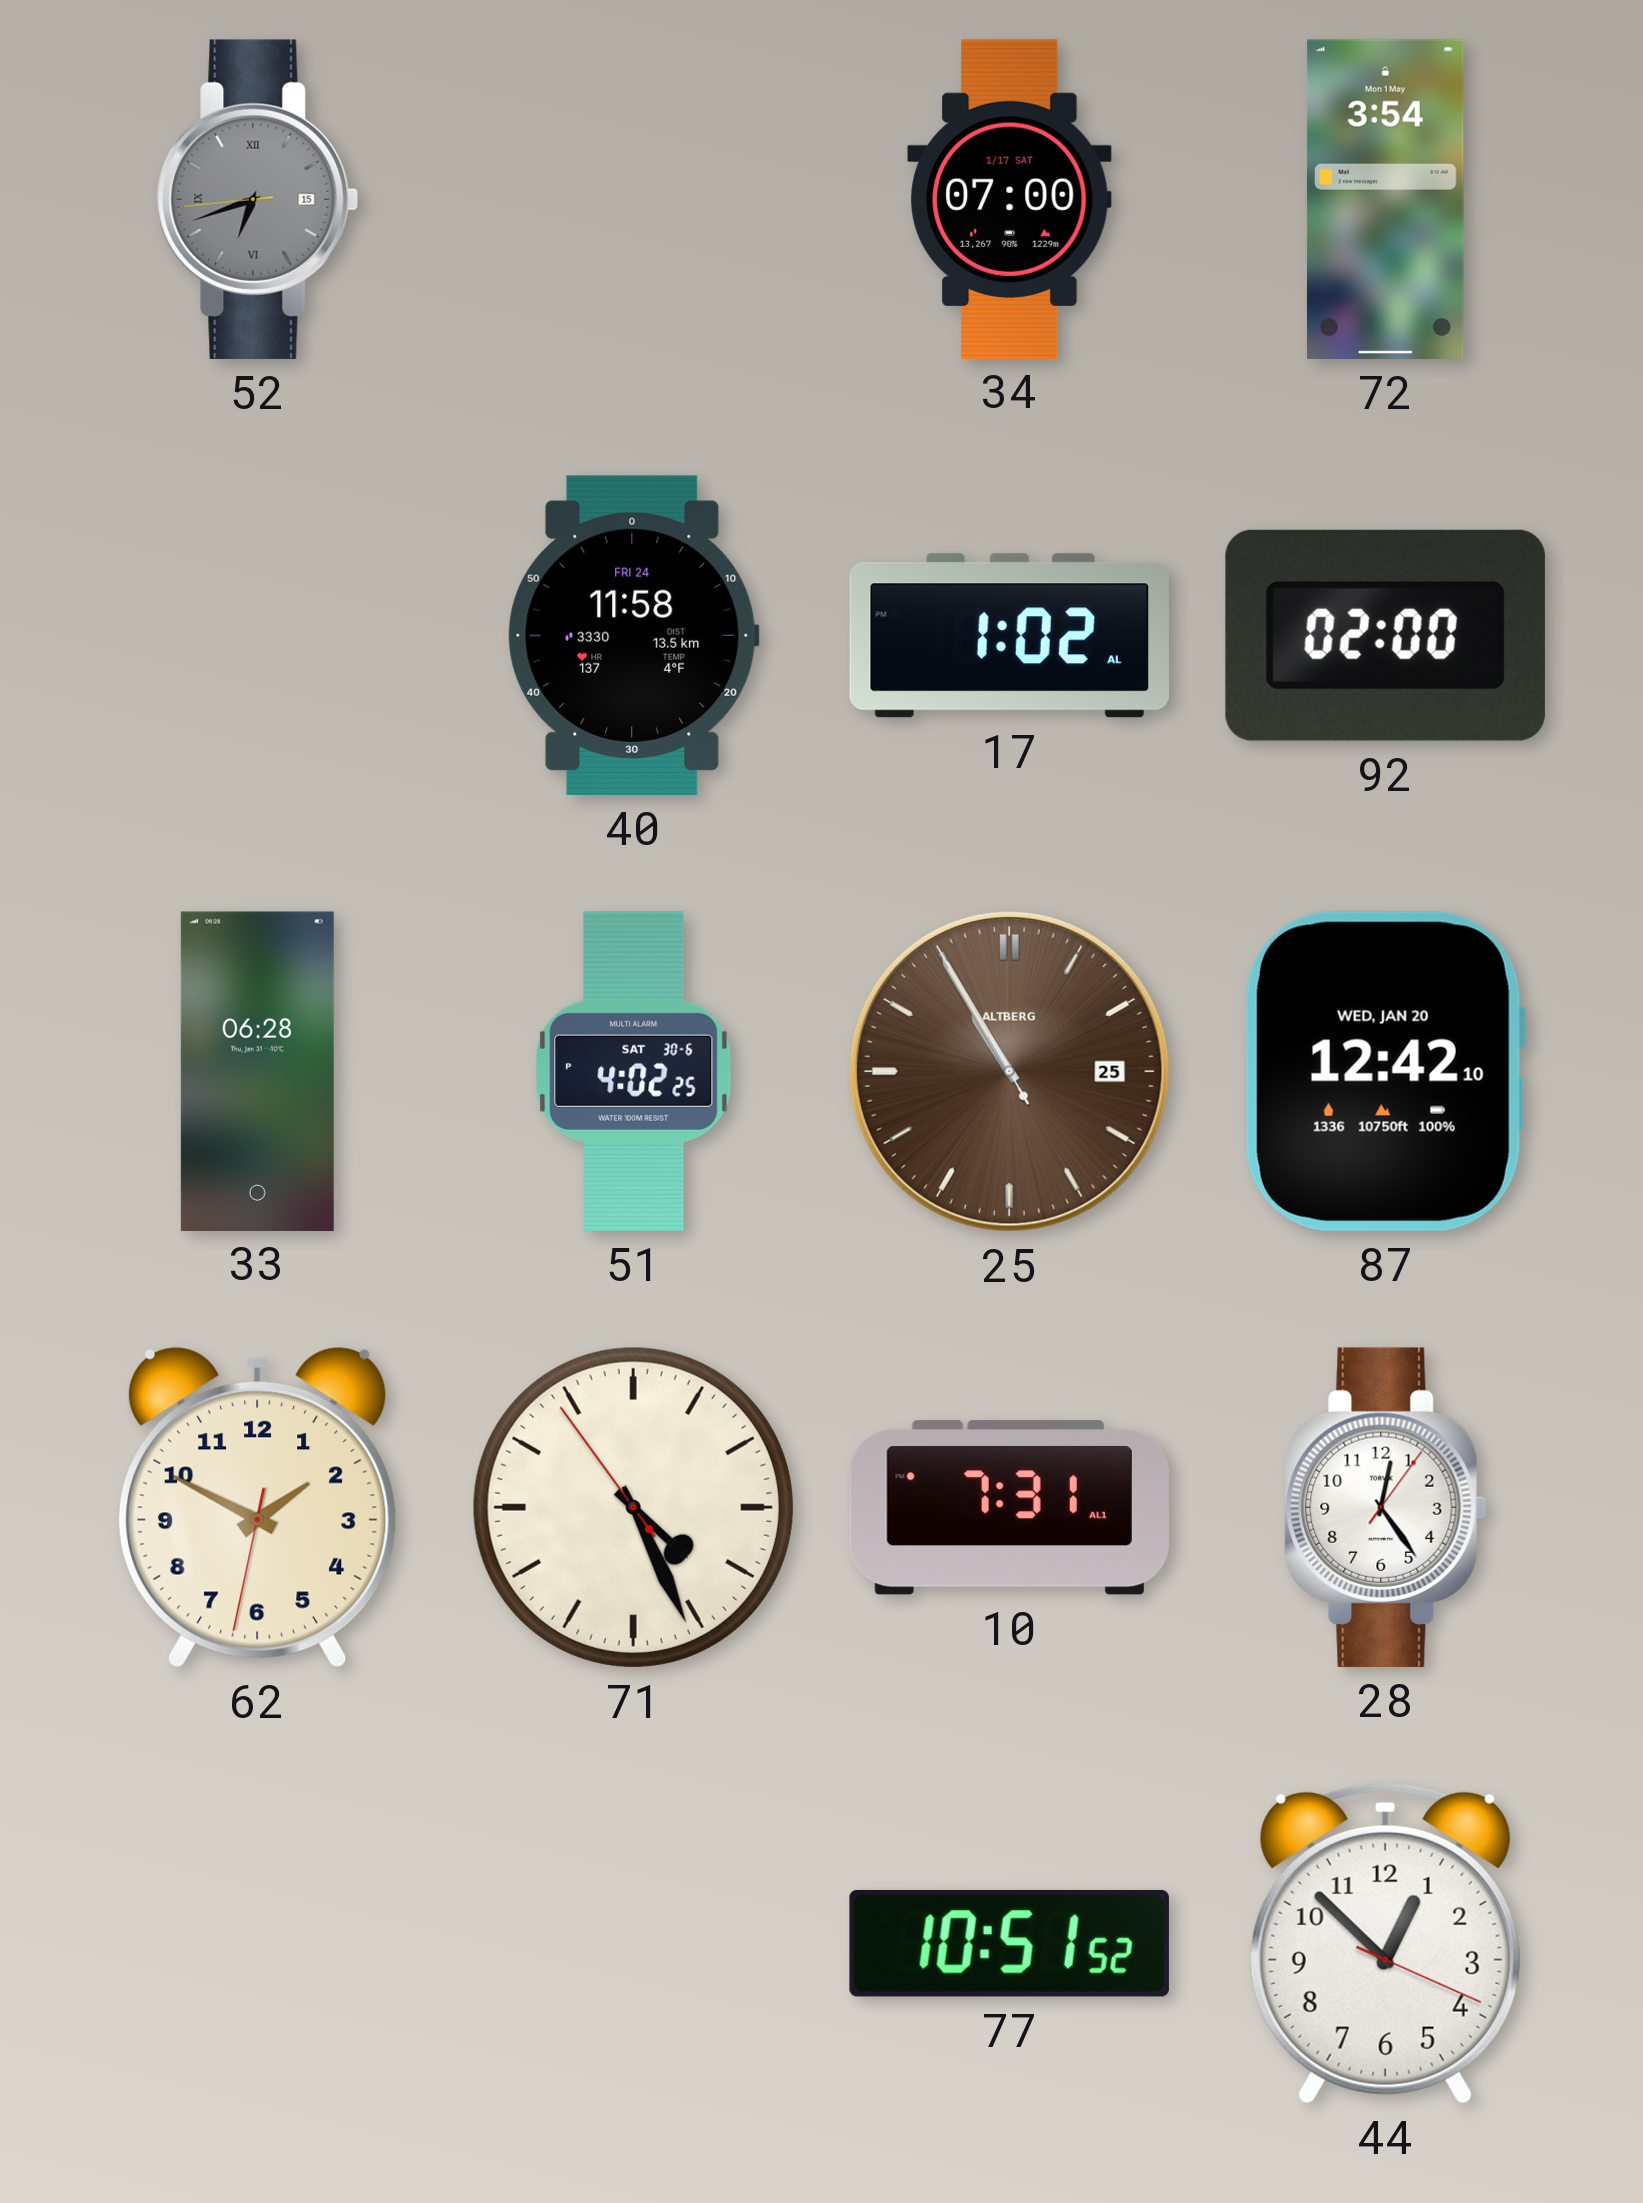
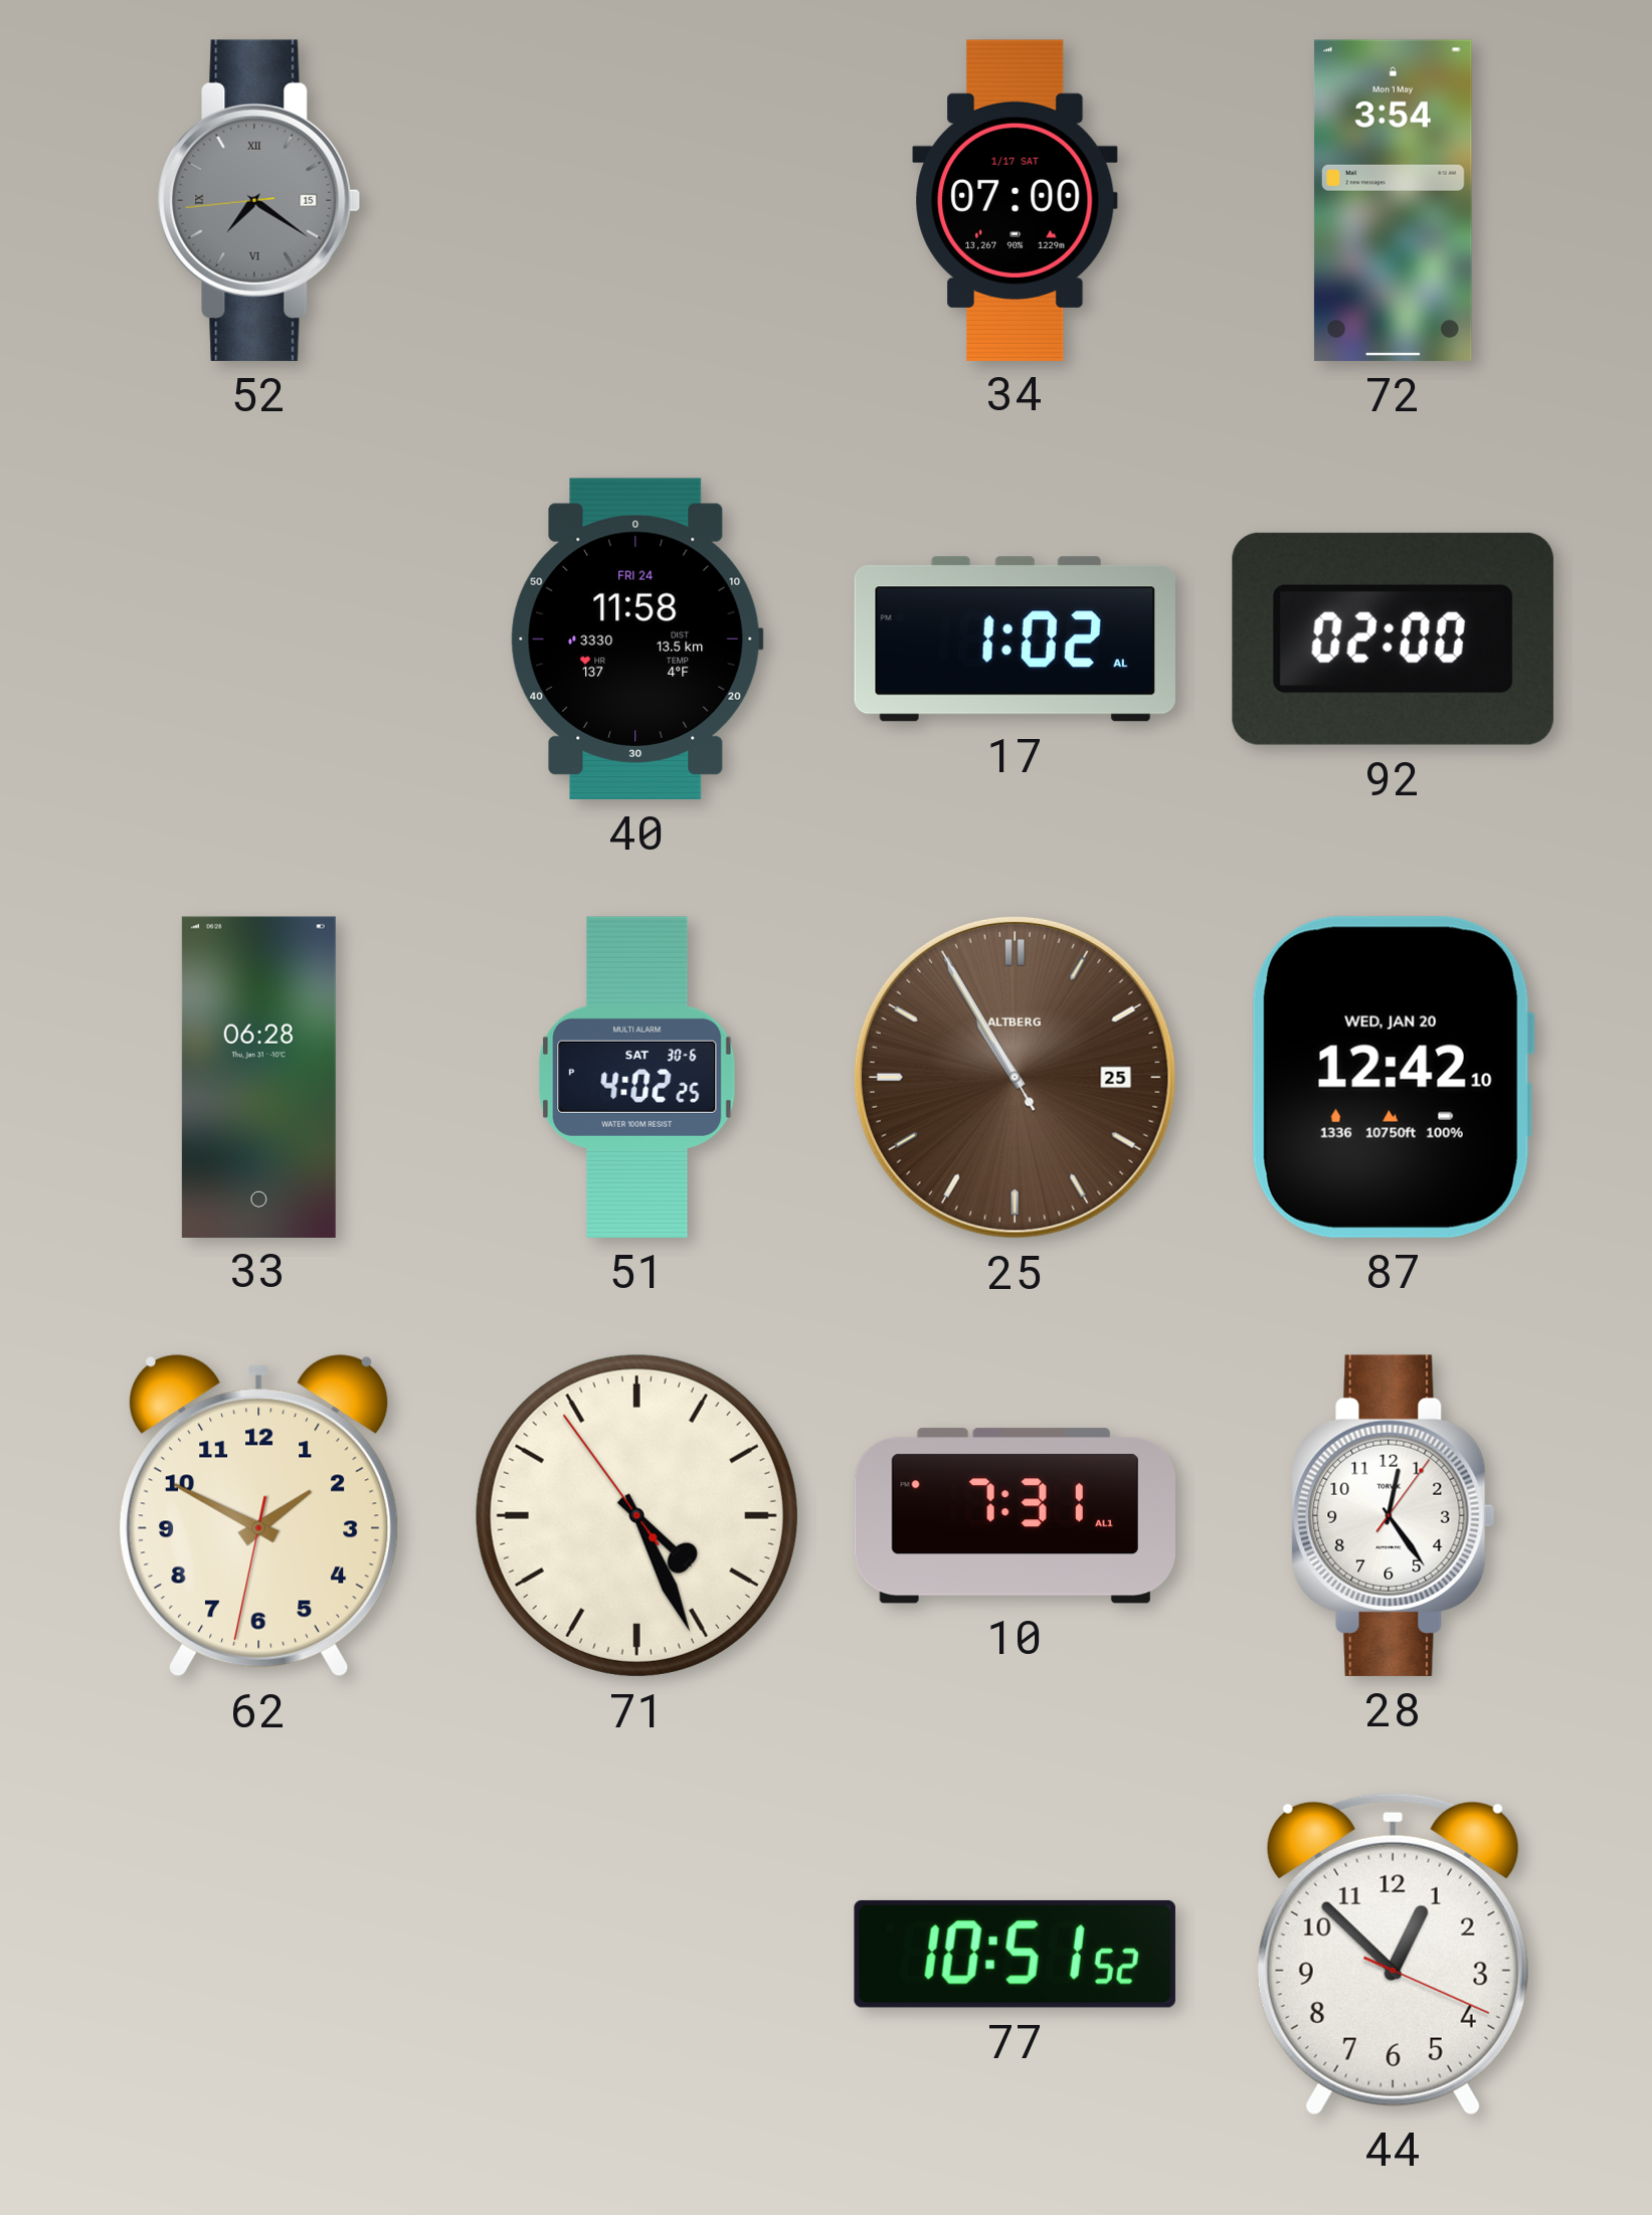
52: 6:41 -> 7:20
